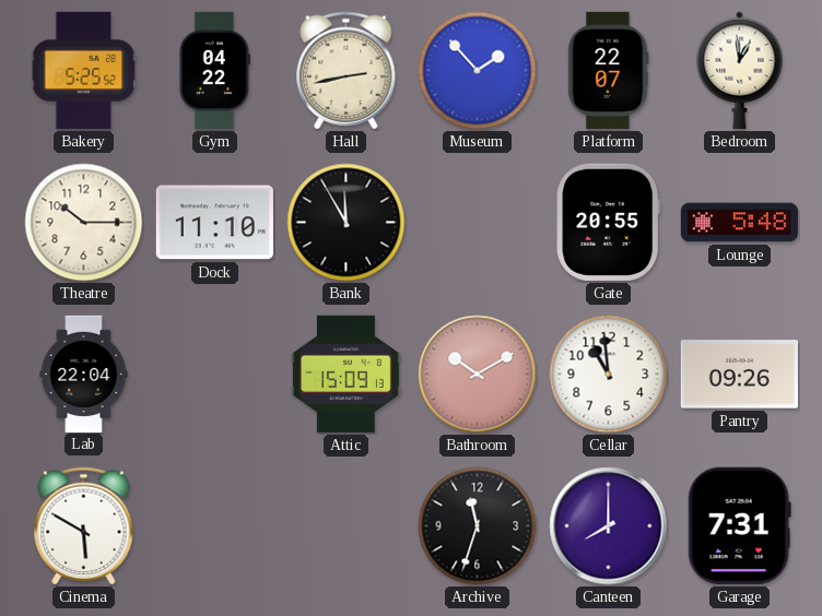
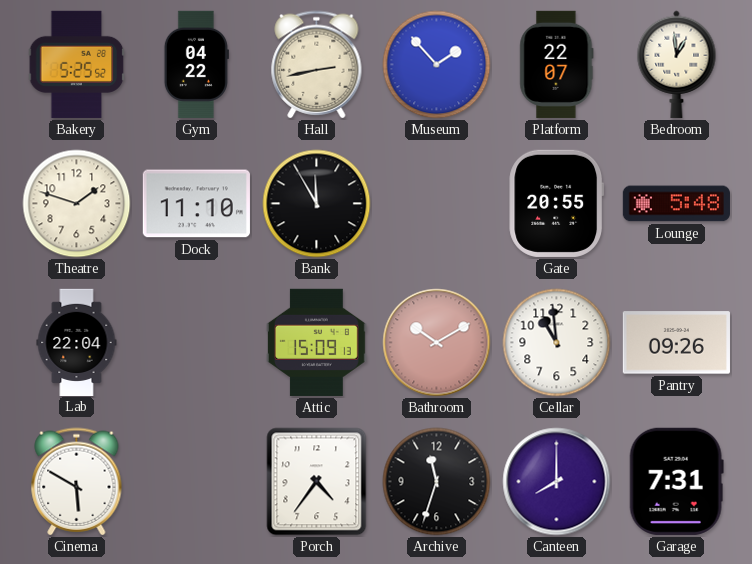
Theatre: 10:15 -> 1:48
Porch: none -> 4:36
